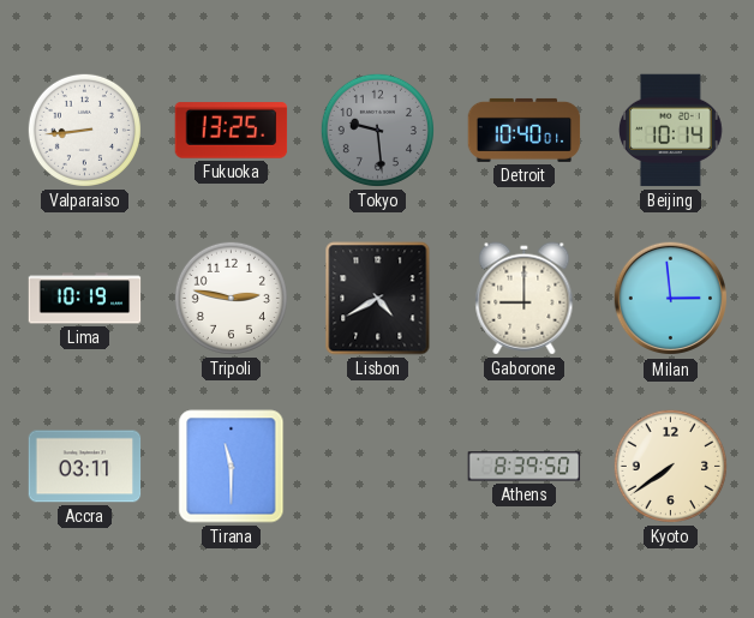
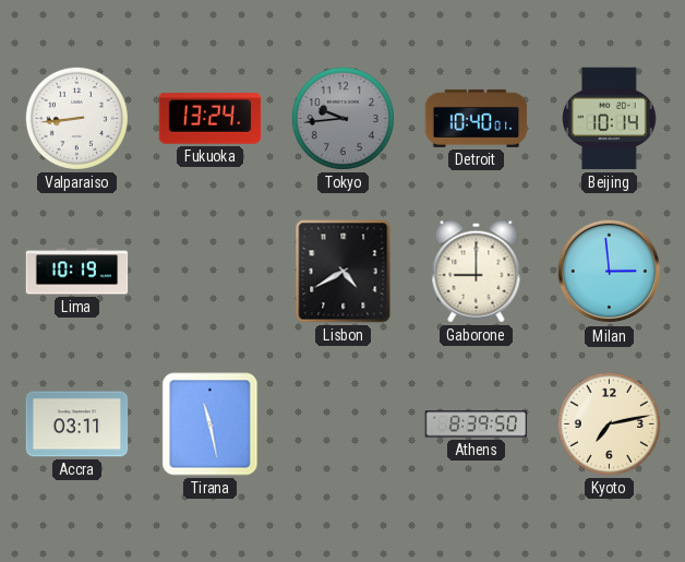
Fukuoka: 13:25 -> 13:24
Tokyo: 9:29 -> 9:44
Tripoli: 2:47 -> none
Tirana: 11:30 -> 11:28
Kyoto: 7:39 -> 7:13
